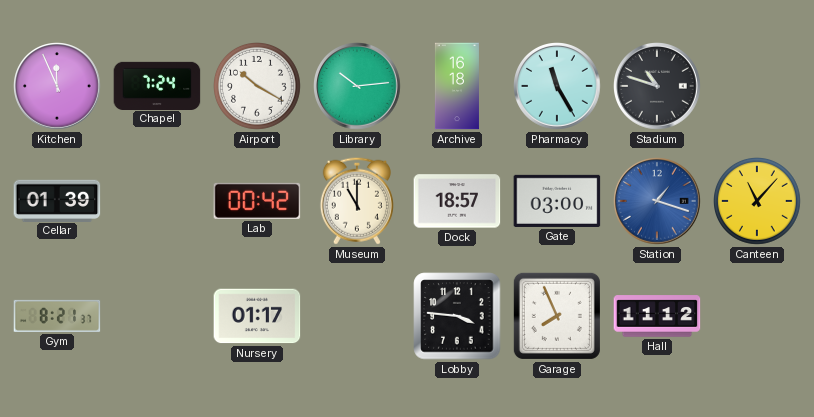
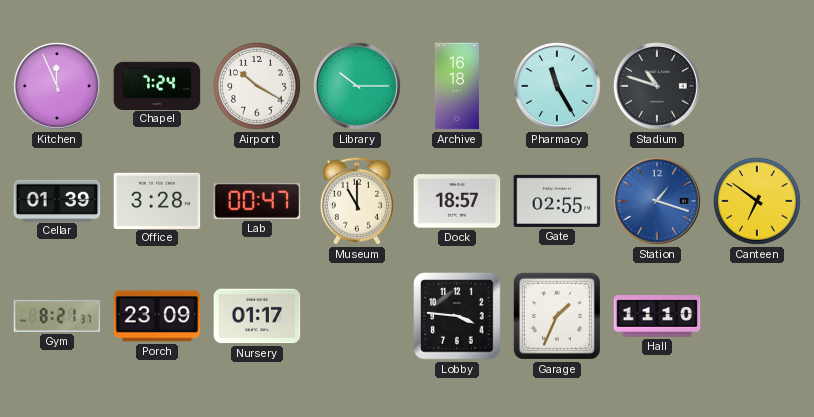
Library: 10:14 -> 10:15
Office: none -> 3:28
Lab: 00:42 -> 00:47
Gate: 03:00 -> 02:55
Canteen: 11:07 -> 6:51
Porch: none -> 23:09
Garage: 7:56 -> 1:34
Hall: 11:12 -> 11:10
